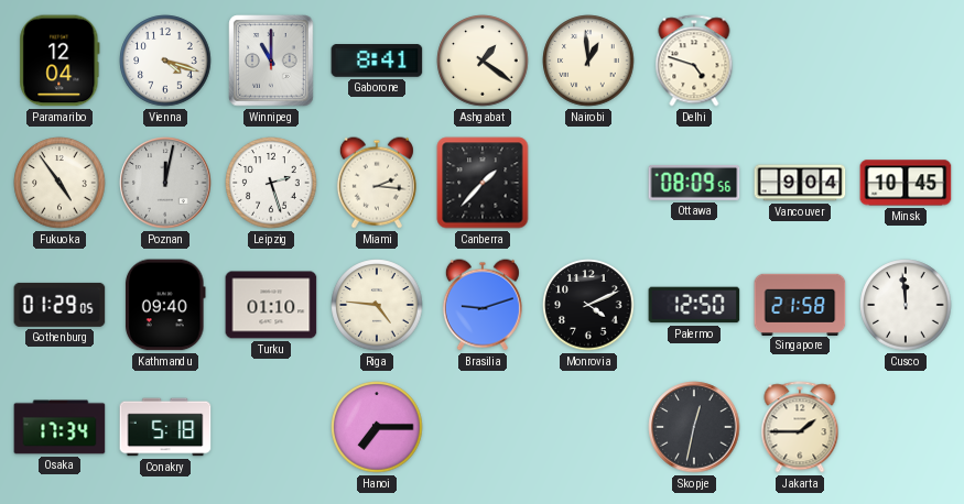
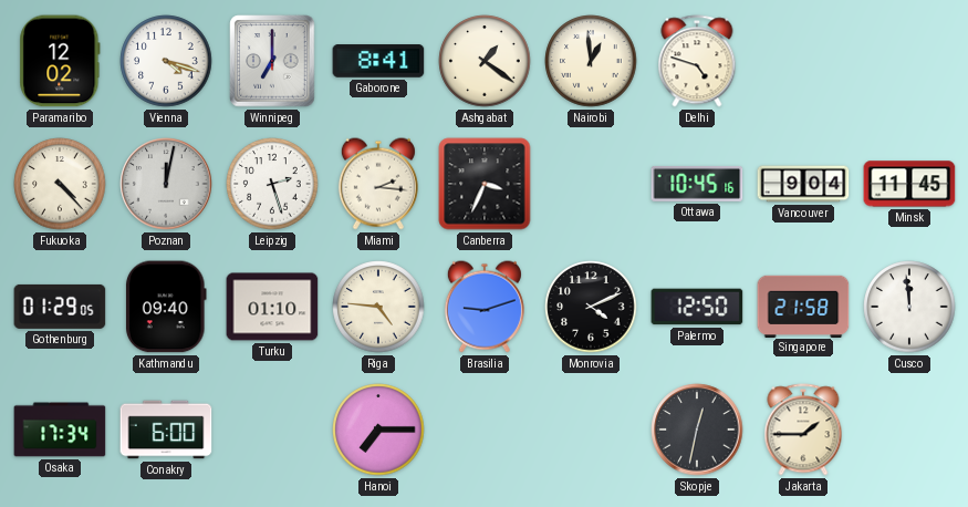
Paramaribo: 12:04 -> 12:02
Winnipeg: 11:00 -> 7:00
Fukuoka: 4:54 -> 4:23
Canberra: 1:37 -> 3:34
Ottawa: 08:09 -> 10:45
Minsk: 10:45 -> 11:45
Conakry: 5:18 -> 6:00
